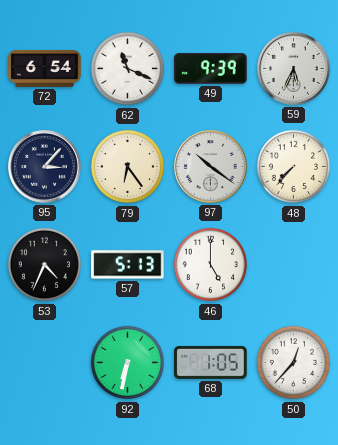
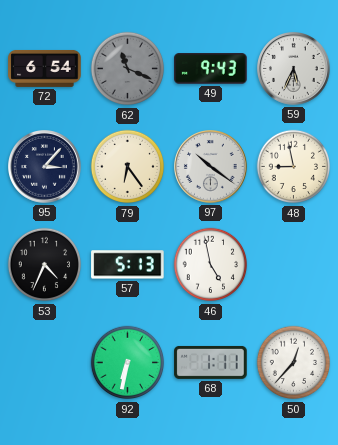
62 dial: white -> grey
49: 9:39 -> 9:43
48: 7:37 -> 8:58
46: 5:00 -> 4:58
68: 1:05 -> 1:11
